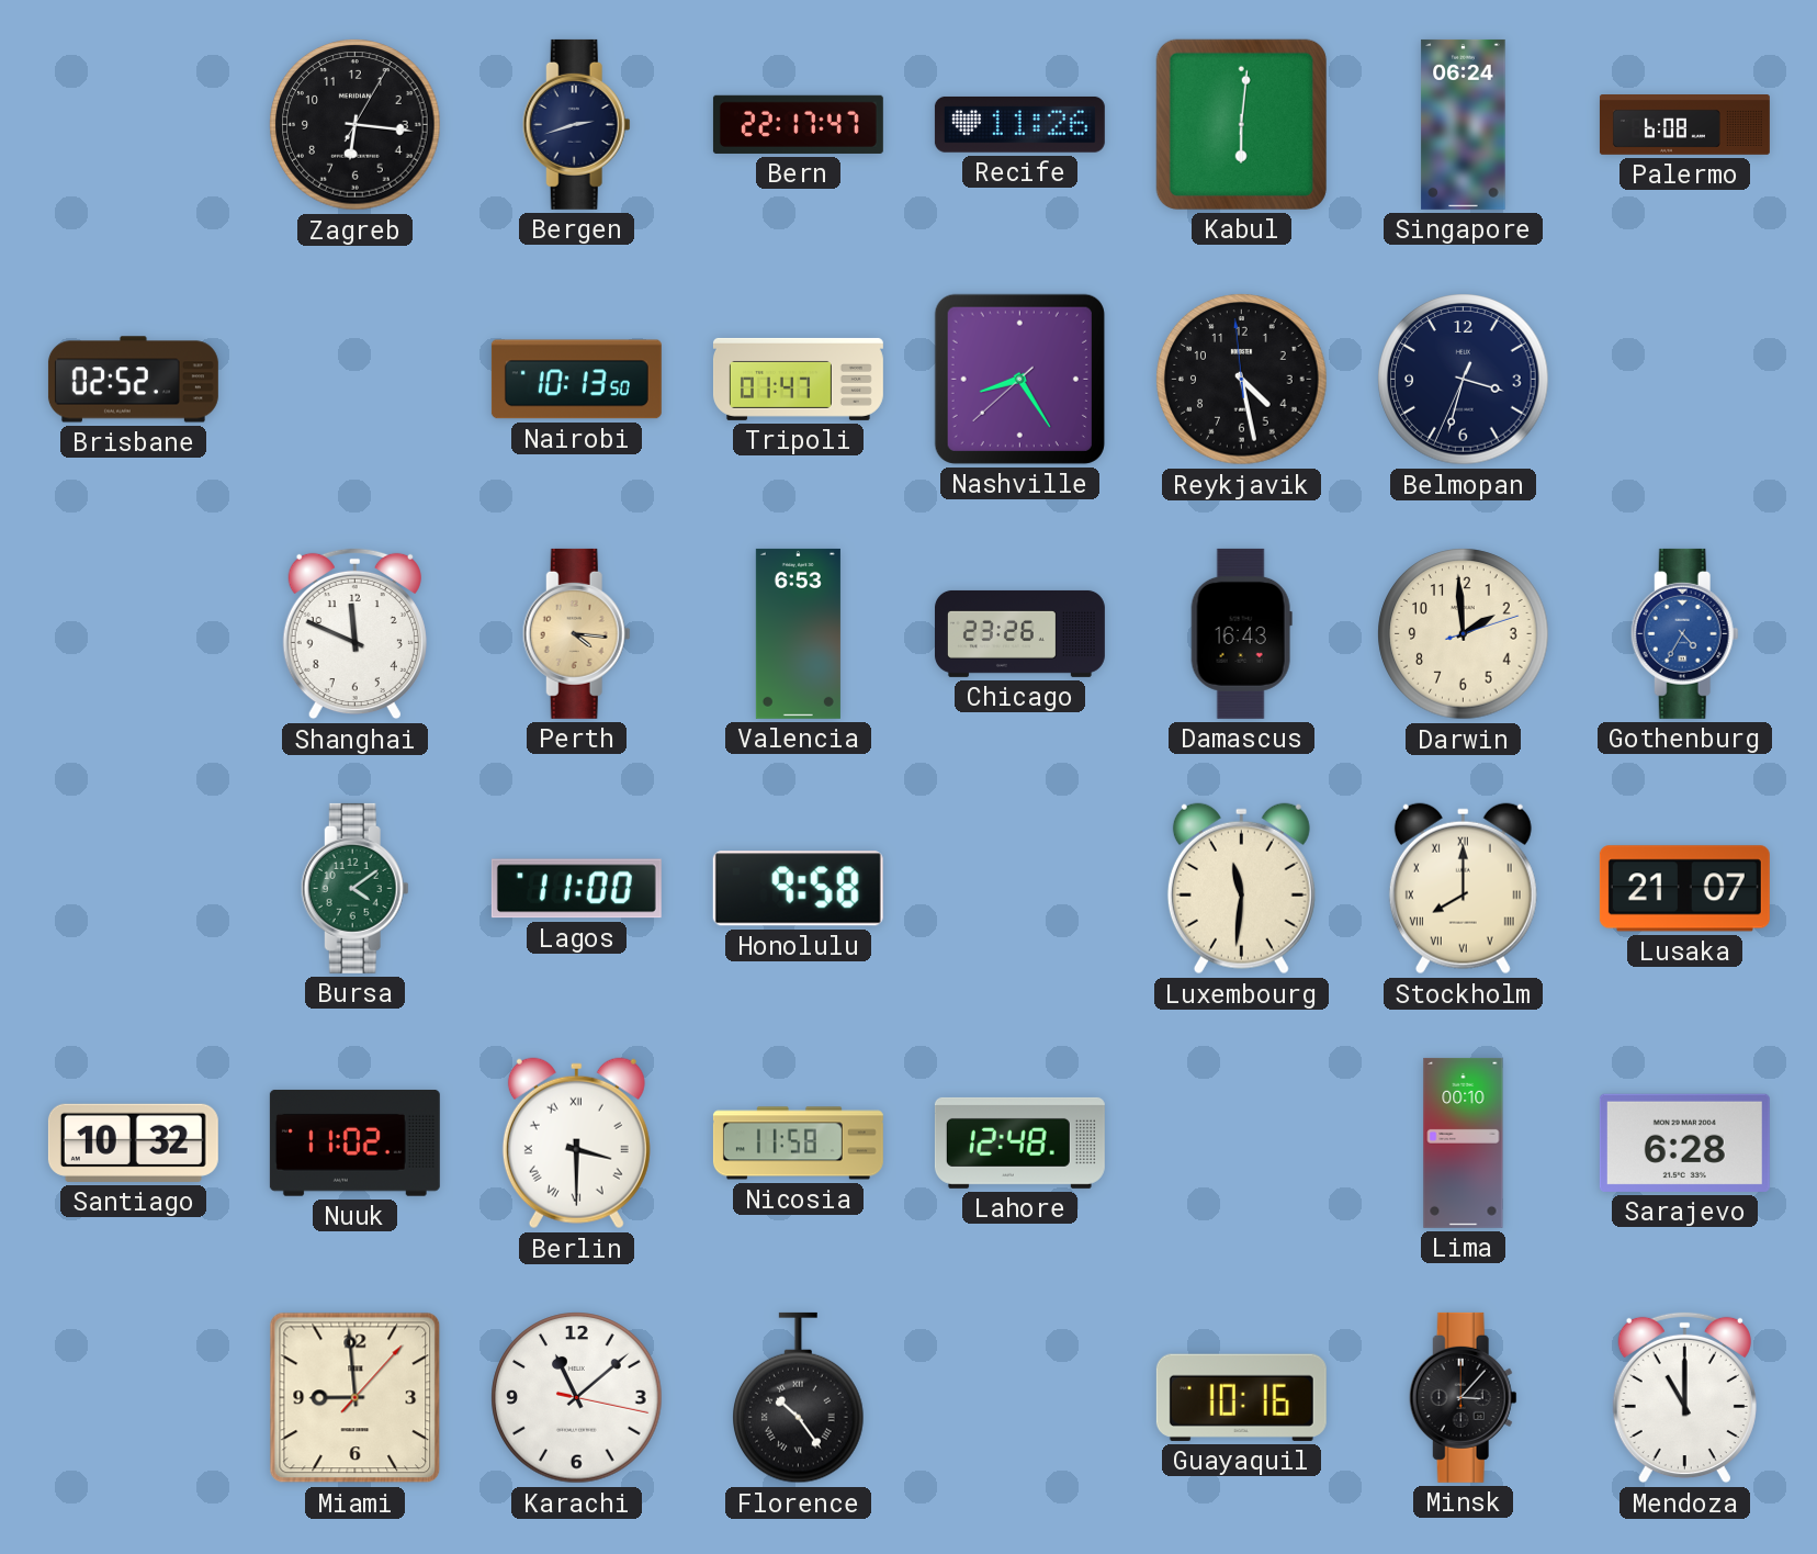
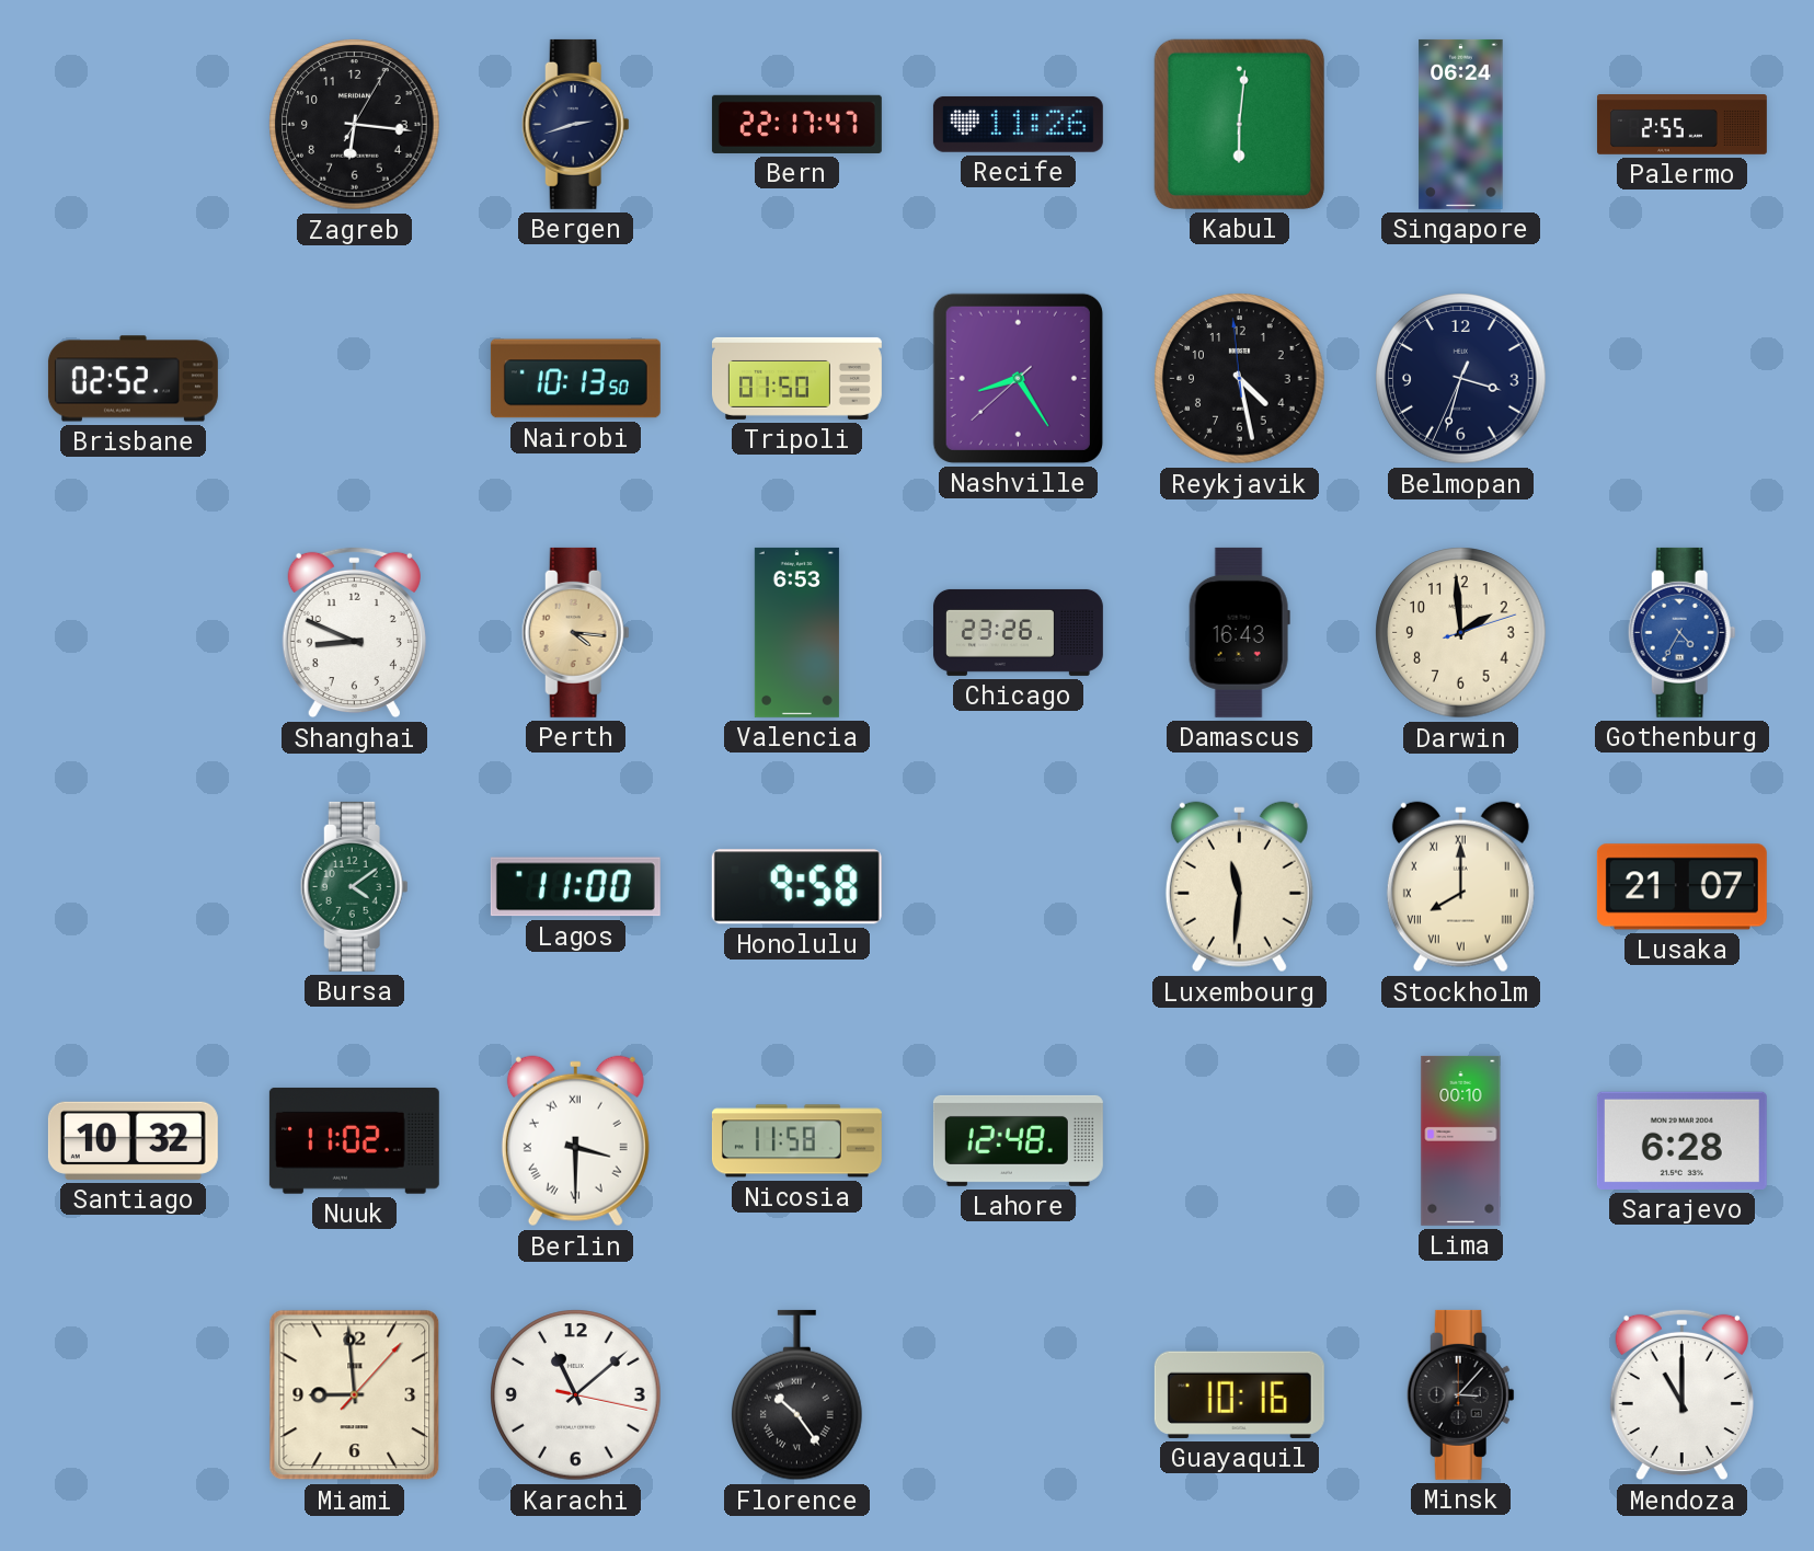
Palermo: 6:08 -> 2:55
Tripoli: 01:47 -> 01:50
Shanghai: 11:49 -> 8:49
